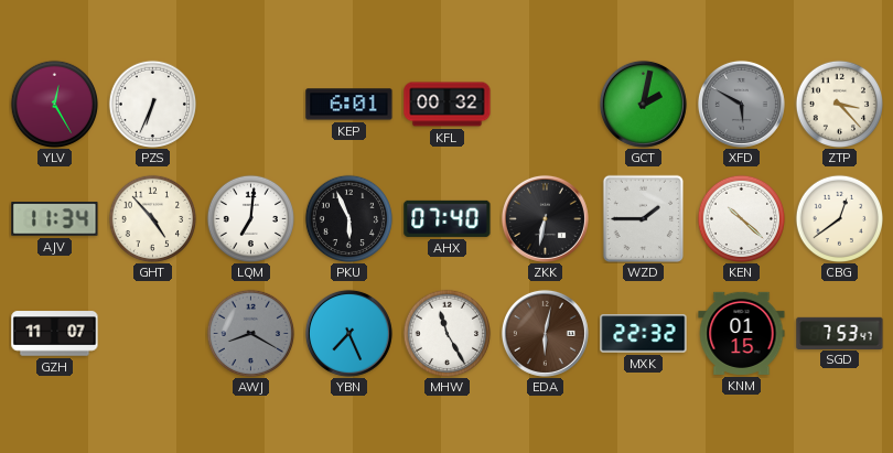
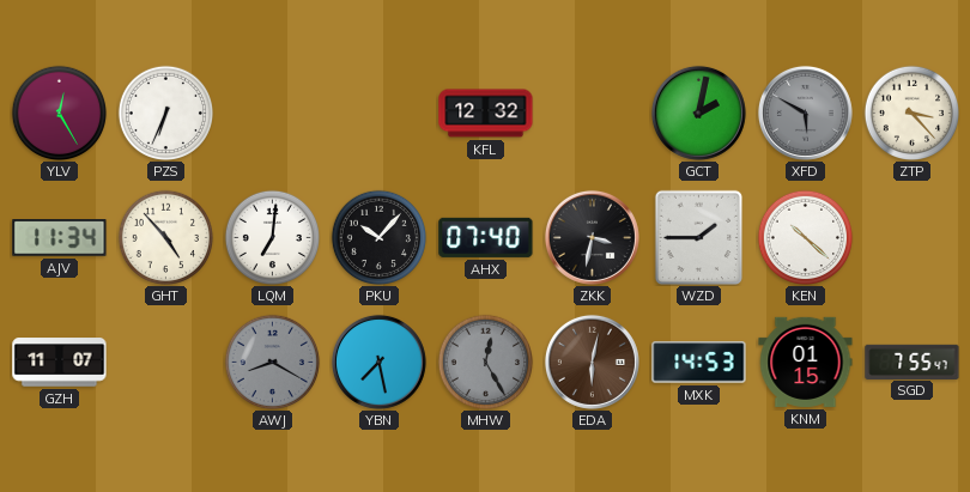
KEP: 6:01 -> none
KFL: 00:32 -> 12:32
PKU: 5:56 -> 10:07
ZKK: 6:32 -> 3:32
CBG: 12:39 -> none
YBN: 7:26 -> 7:28
MHW: 11:25 -> 12:25
MHW dial: white -> grey
MXK: 22:32 -> 14:53
SGD: 7:53 -> 7:55
